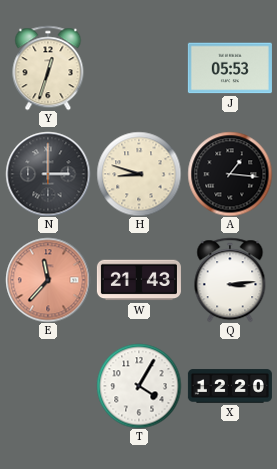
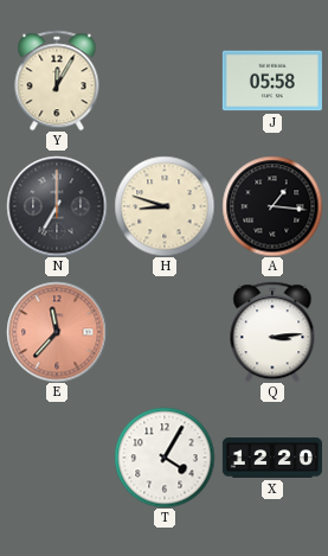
Y: 12:33 -> 12:05
J: 05:53 -> 05:58
N: 3:00 -> 7:00
W: 21:43 -> none
